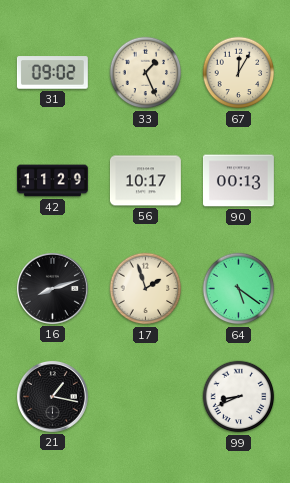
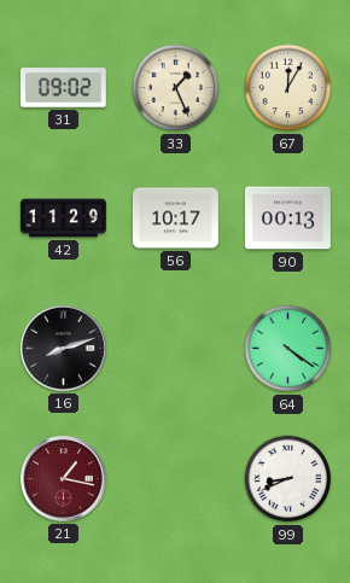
17: 1:57 -> none
64: 5:21 -> 4:21
21 dial: black -> burgundy
